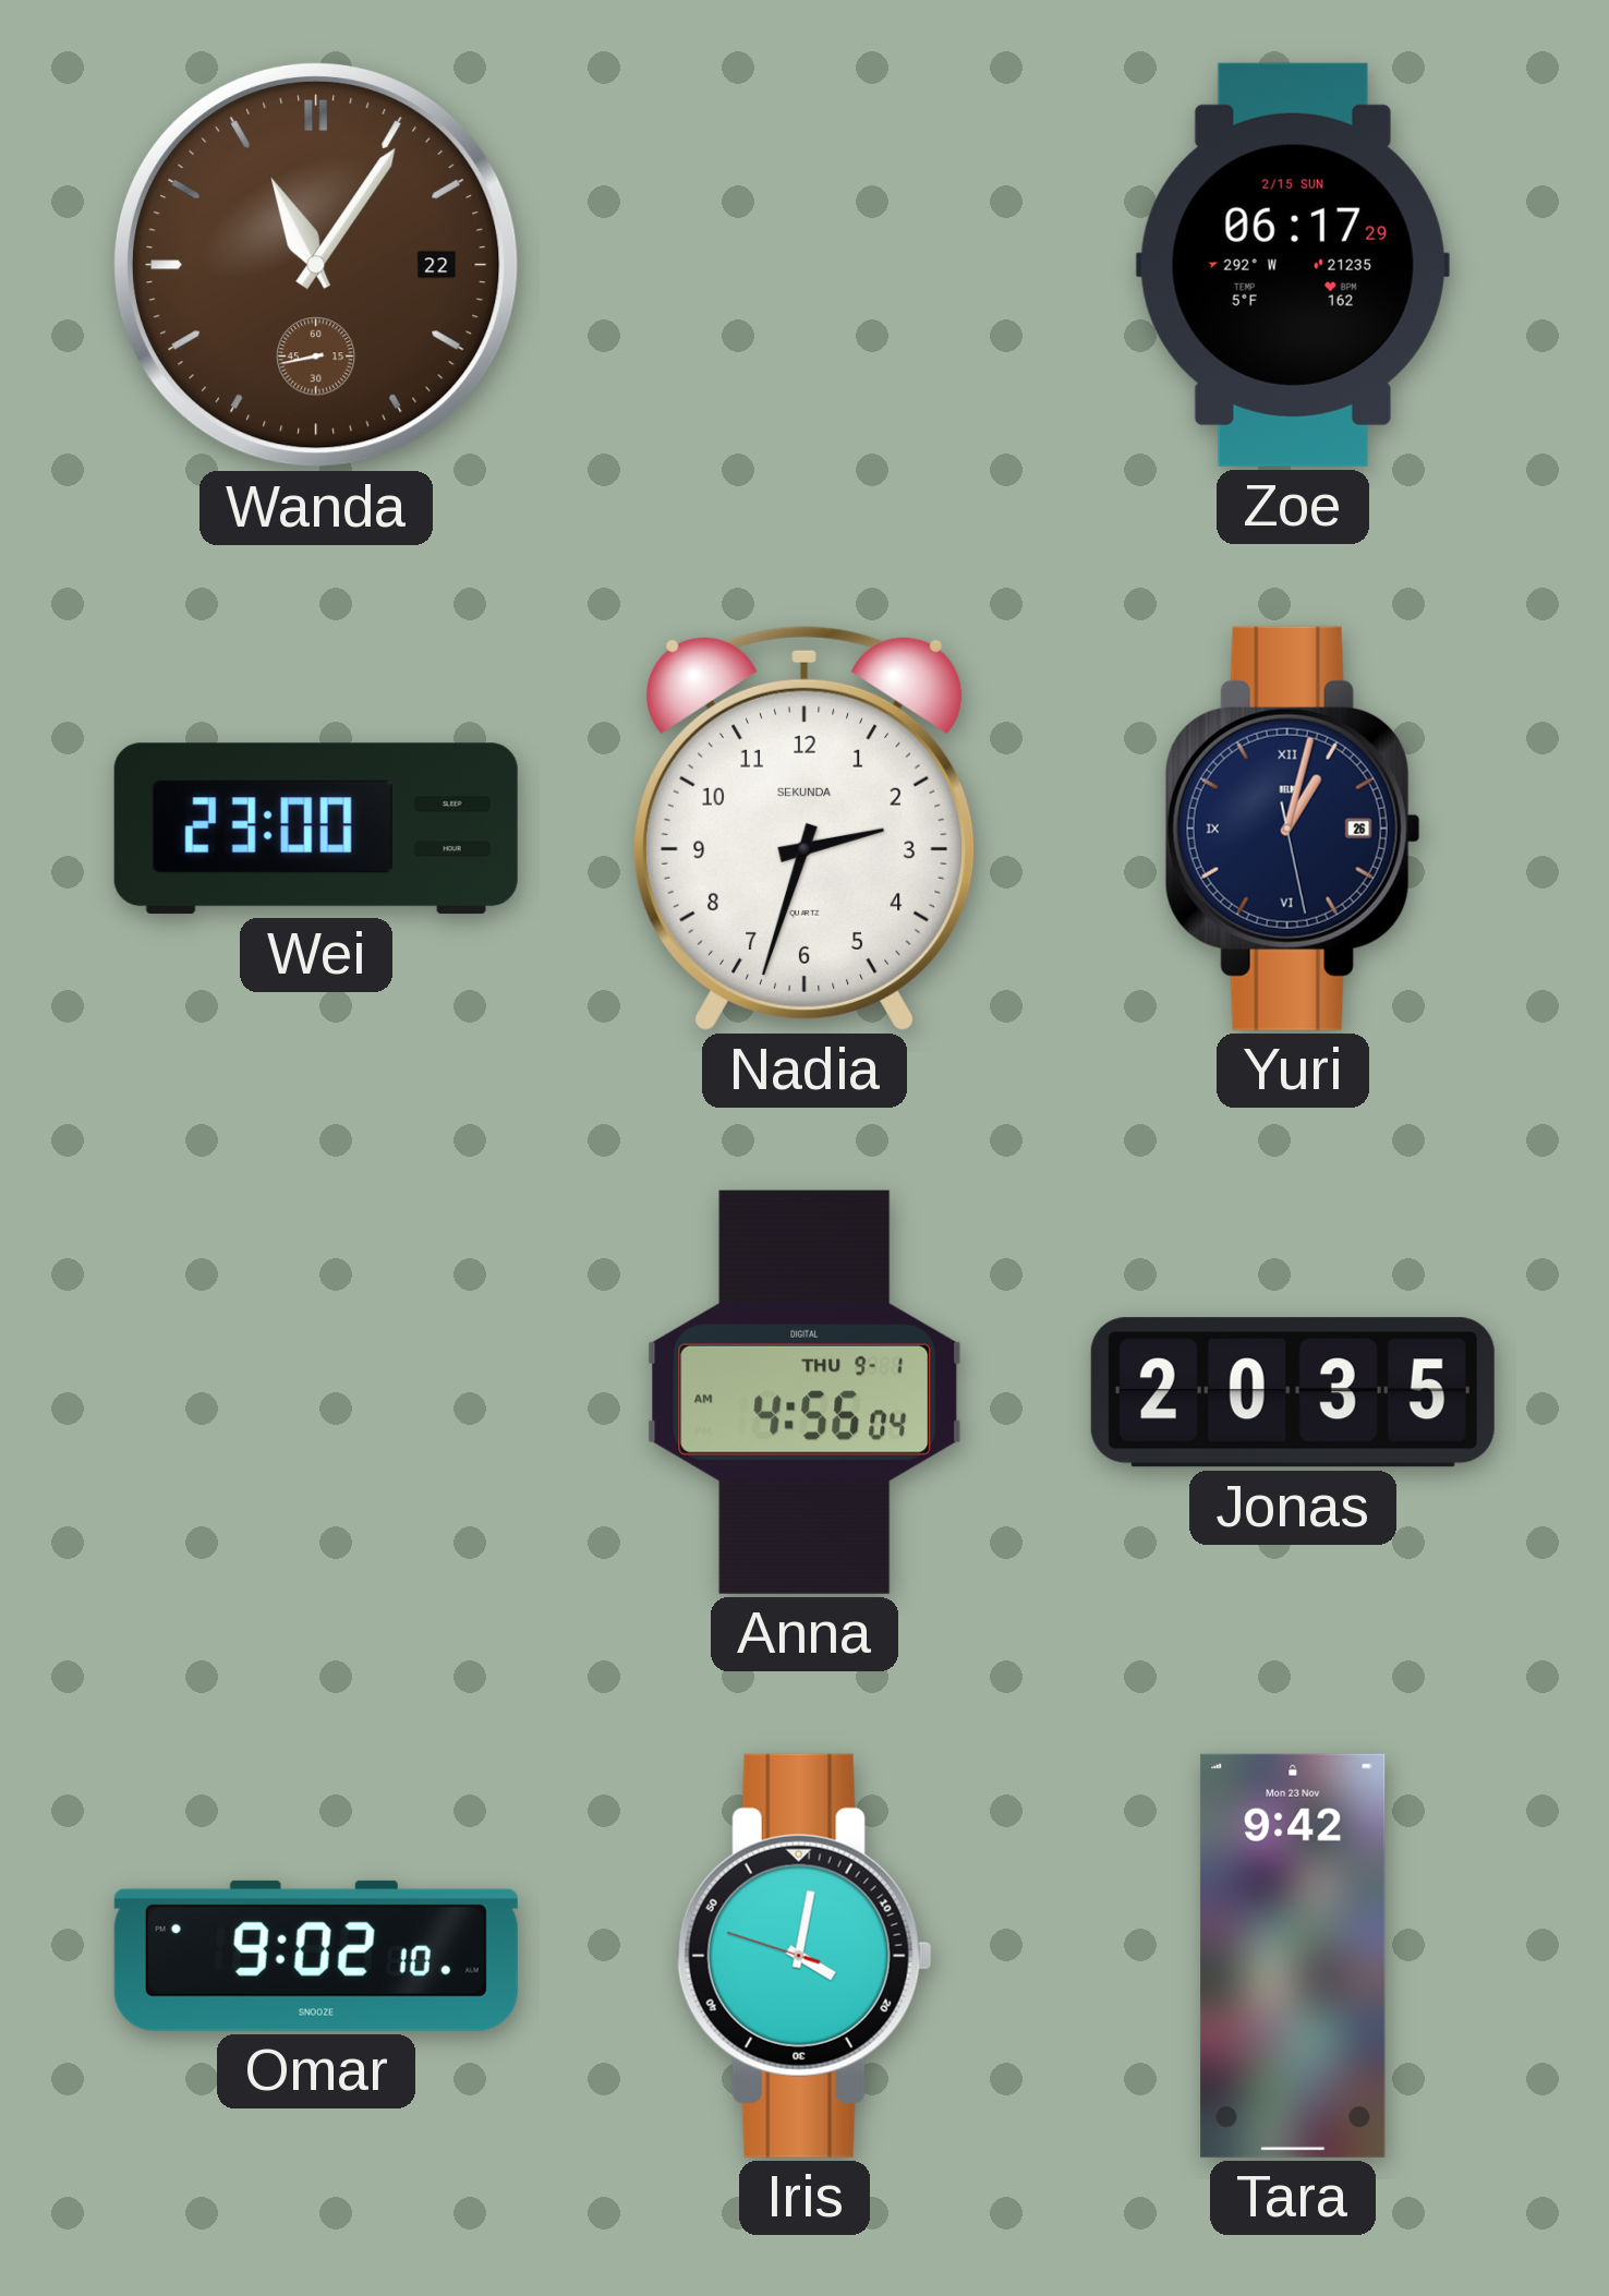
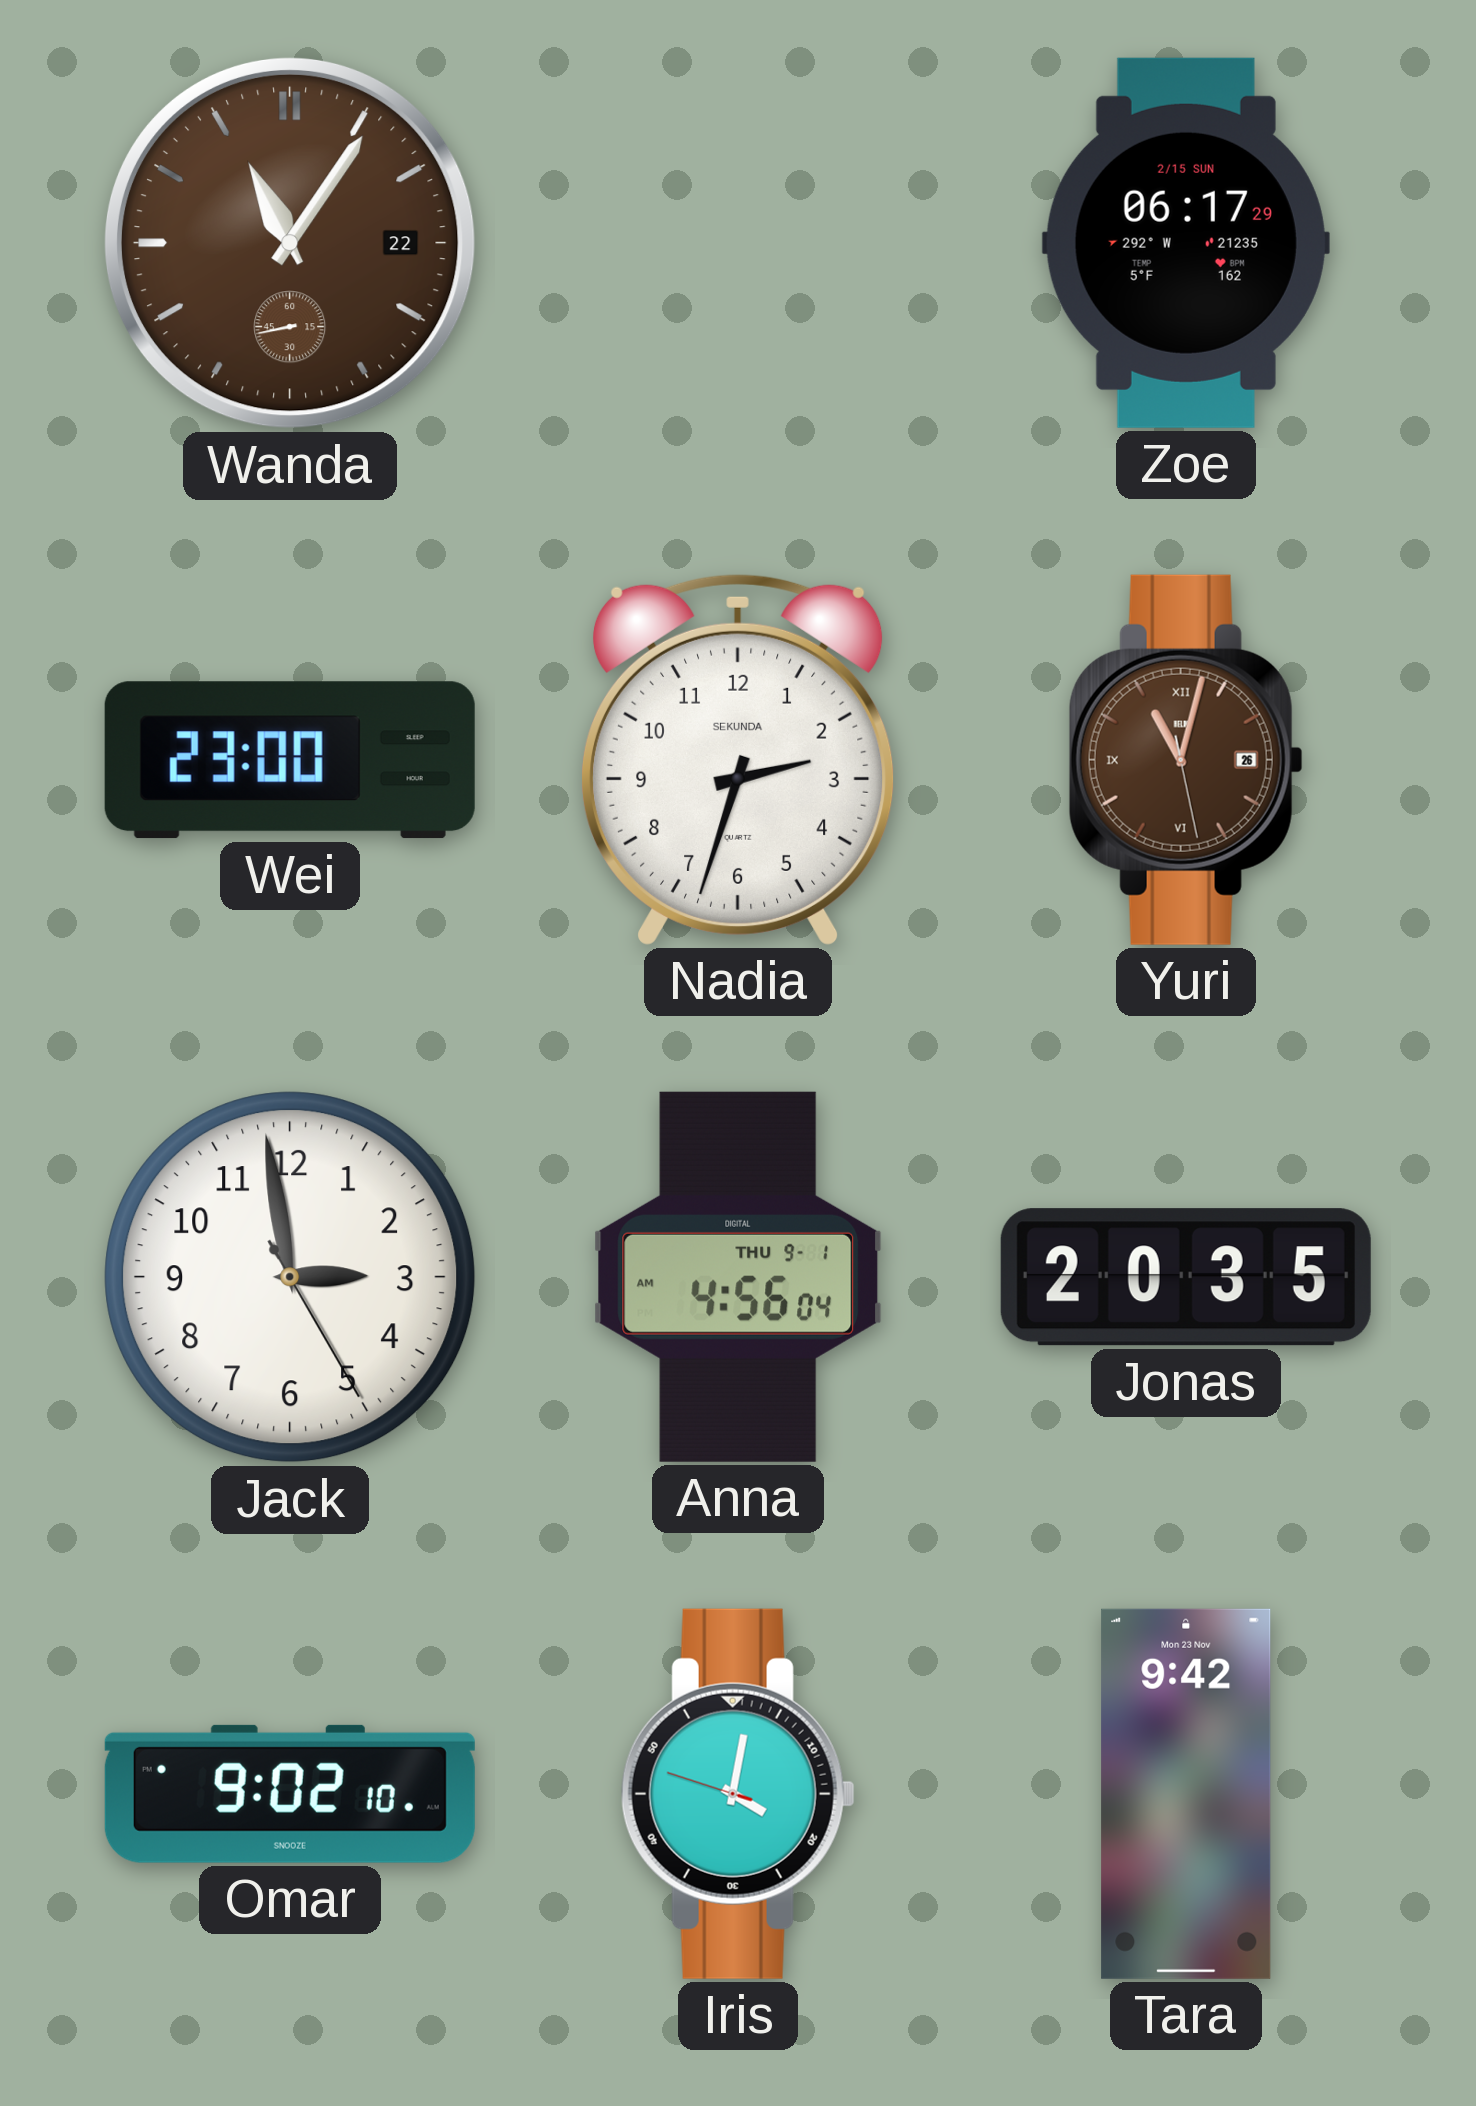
Yuri: 1:02 -> 11:02
Yuri dial: navy -> brown
Jack: none -> 2:58
